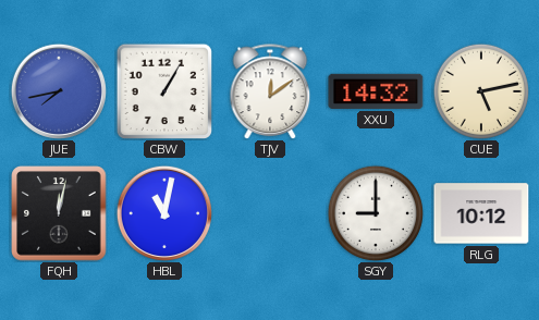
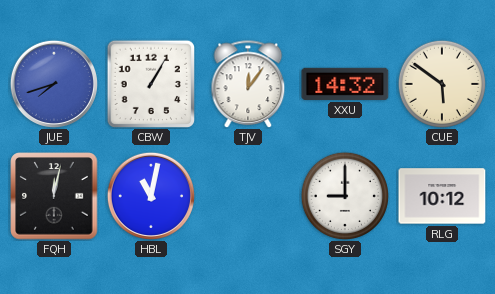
JUE: 7:43 -> 7:42
TJV: 12:09 -> 12:06
CUE: 5:13 -> 5:51
